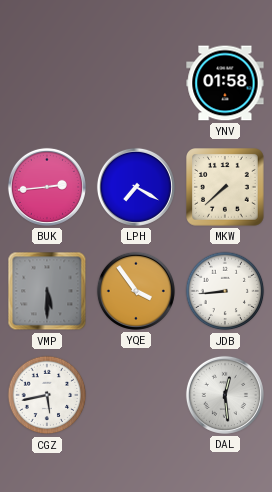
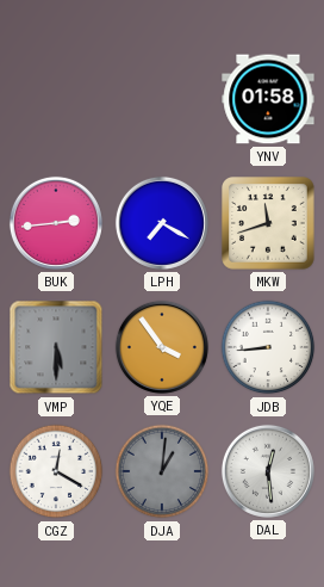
MKW: 7:38 -> 11:42
CGZ: 5:43 -> 12:20
DJA: none -> 1:01
